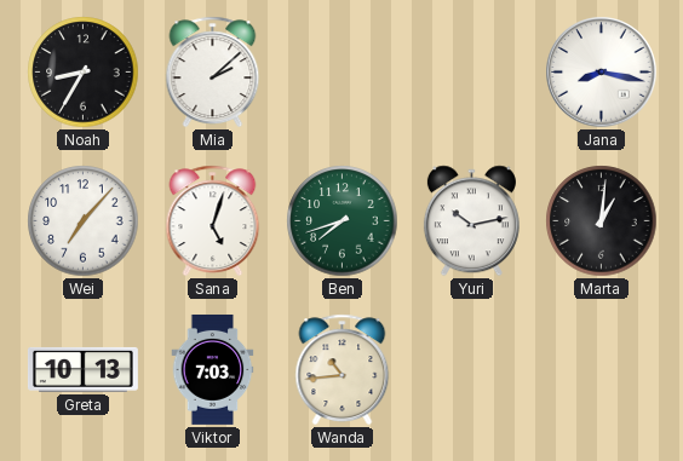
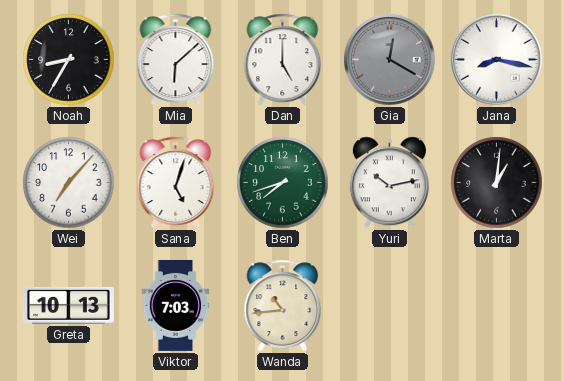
Mia: 2:08 -> 6:08
Dan: none -> 5:00
Gia: none -> 12:20
